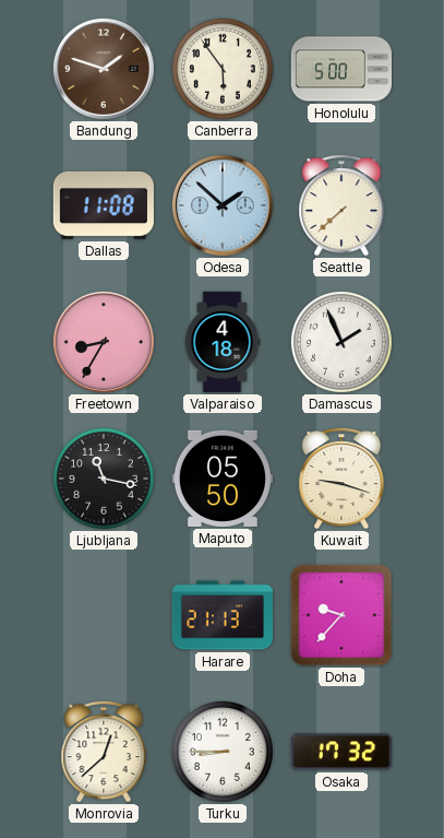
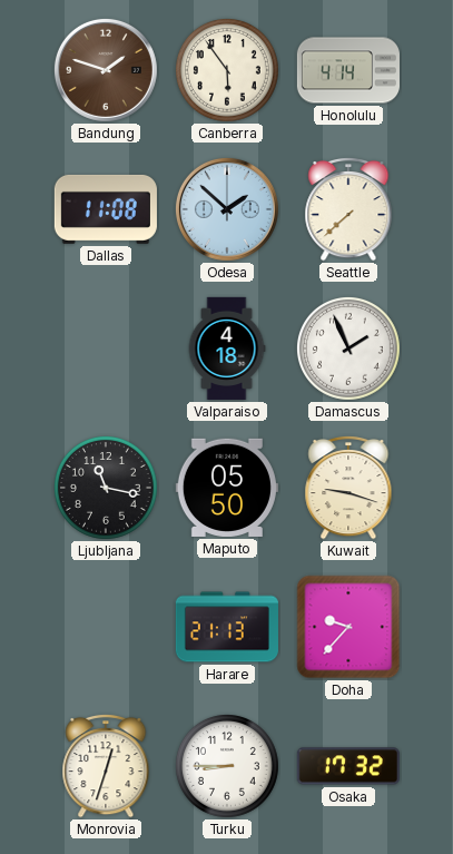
Honolulu: 5:00 -> 4:14
Freetown: 8:35 -> none
Monrovia: 12:38 -> 12:33
